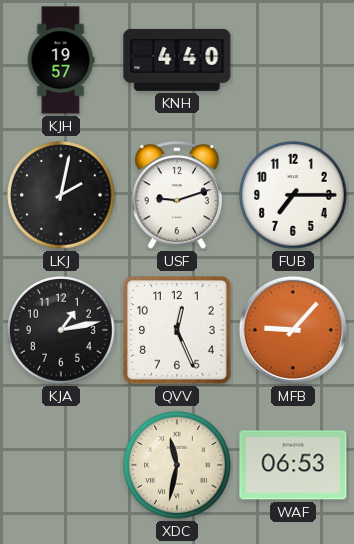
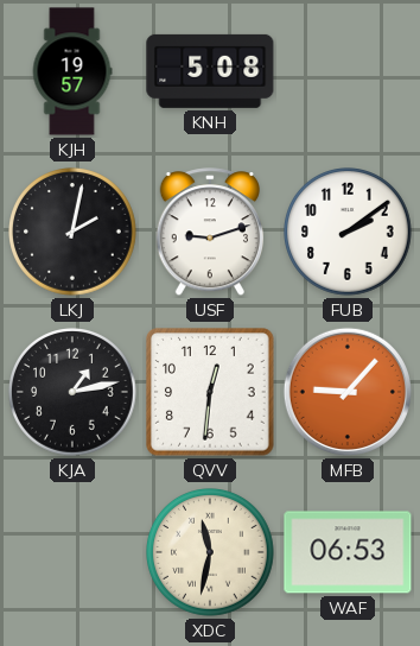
KNH: 4:40 -> 5:08
FUB: 7:15 -> 2:09
QVV: 12:26 -> 12:31
